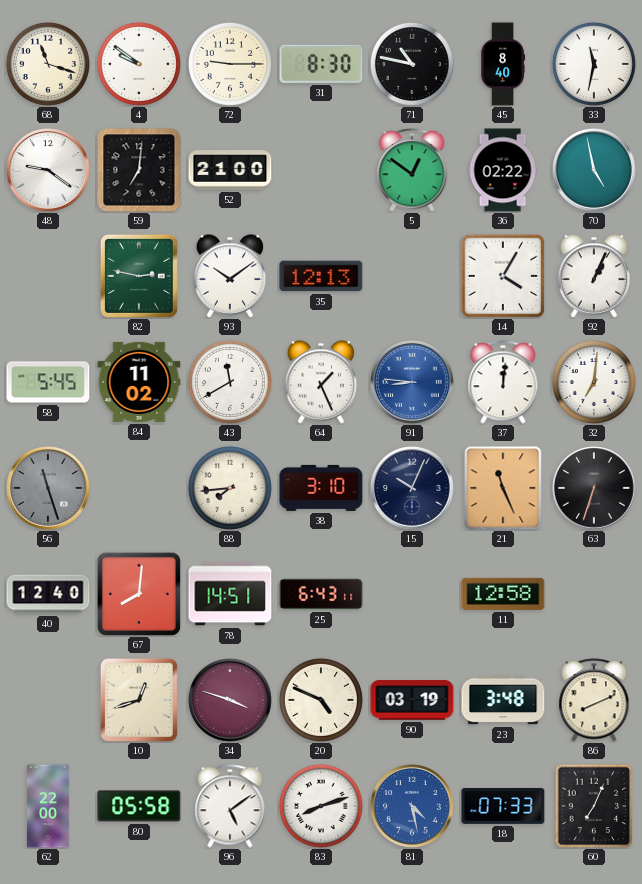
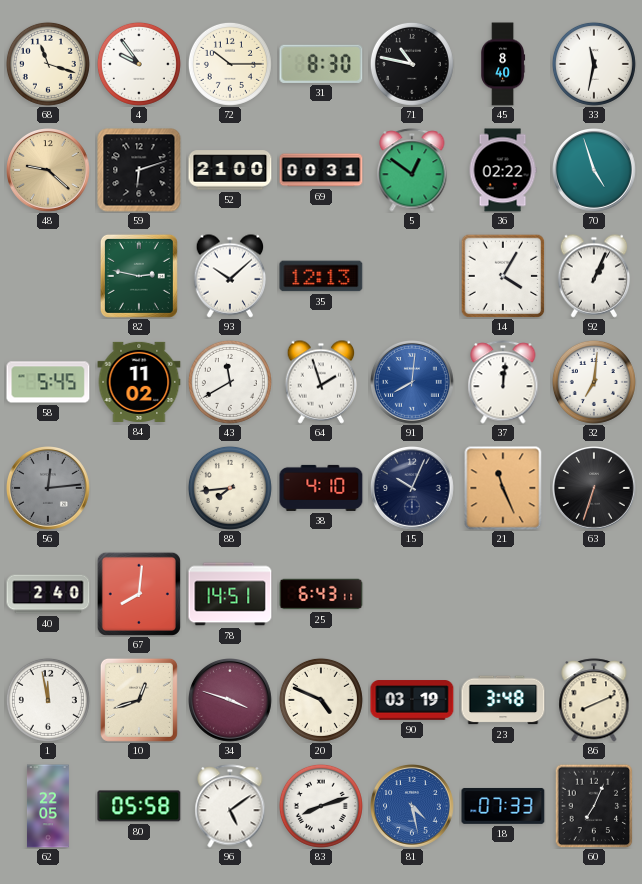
4: 9:51 -> 9:54
72: 9:15 -> 10:15
48: 9:21 -> 9:22
48 dial: white -> champagne
59: 7:01 -> 6:12
69: none -> 00:31
70: 4:58 -> 4:57
93: 10:09 -> 10:08
64: 1:26 -> 1:57
91: 8:46 -> 8:01
56: 11:27 -> 12:14
38: 3:10 -> 4:10
40: 12:40 -> 2:40
11: 12:58 -> none
1: none -> 11:58
62: 22:00 -> 22:05
